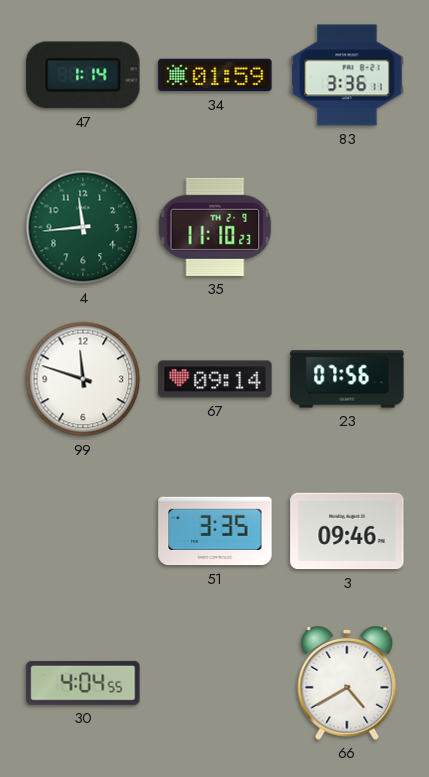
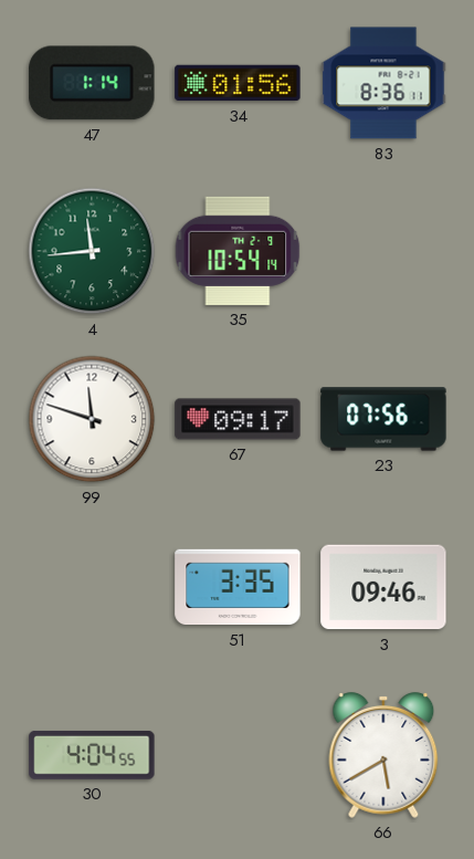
34: 01:59 -> 01:56
83: 3:36 -> 8:36
35: 11:10 -> 10:54
67: 09:14 -> 09:17
66: 4:40 -> 5:40
